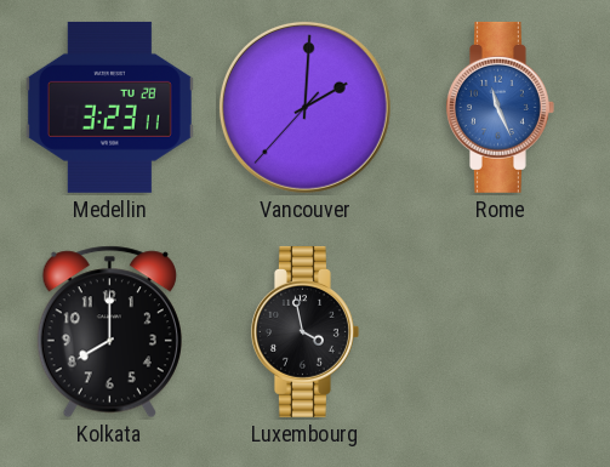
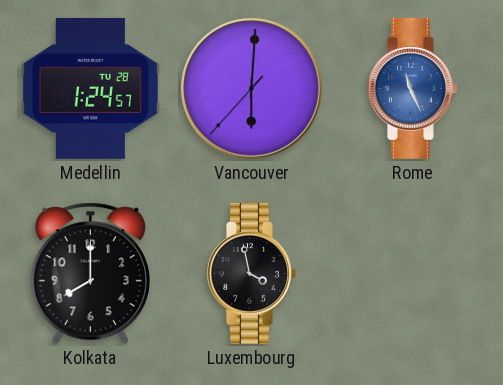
Medellin: 3:23 -> 1:24
Vancouver: 2:00 -> 6:00
